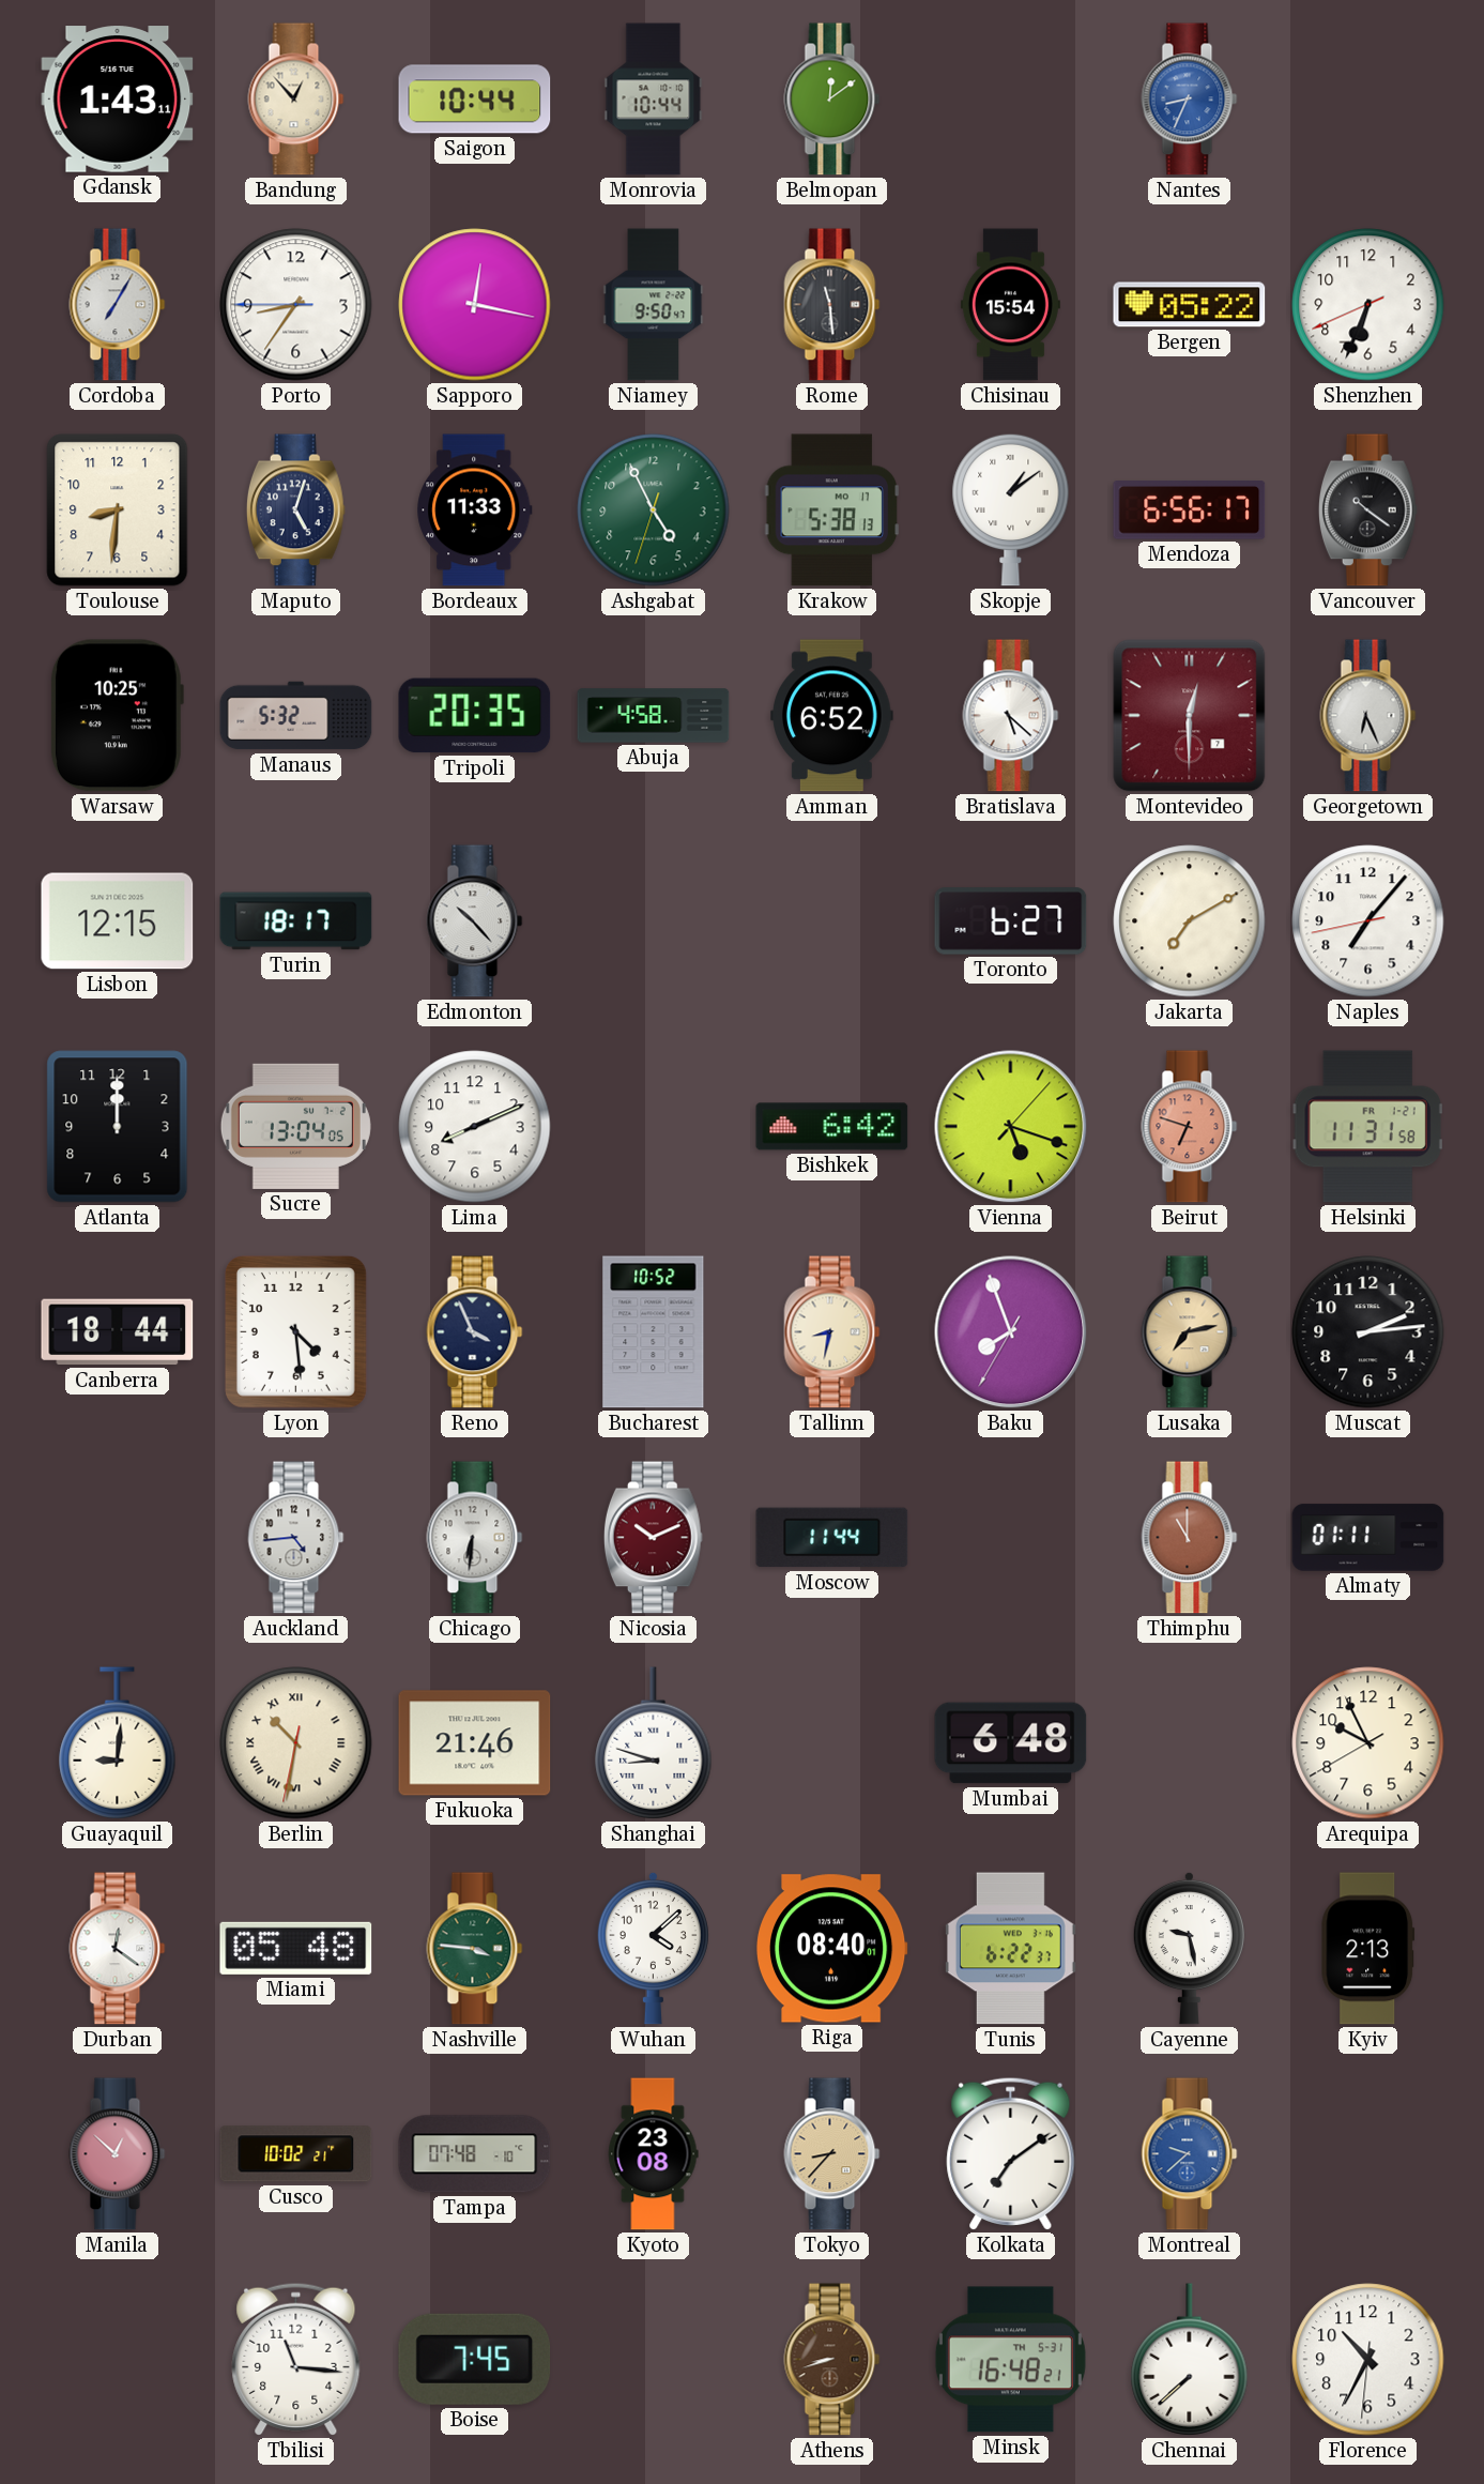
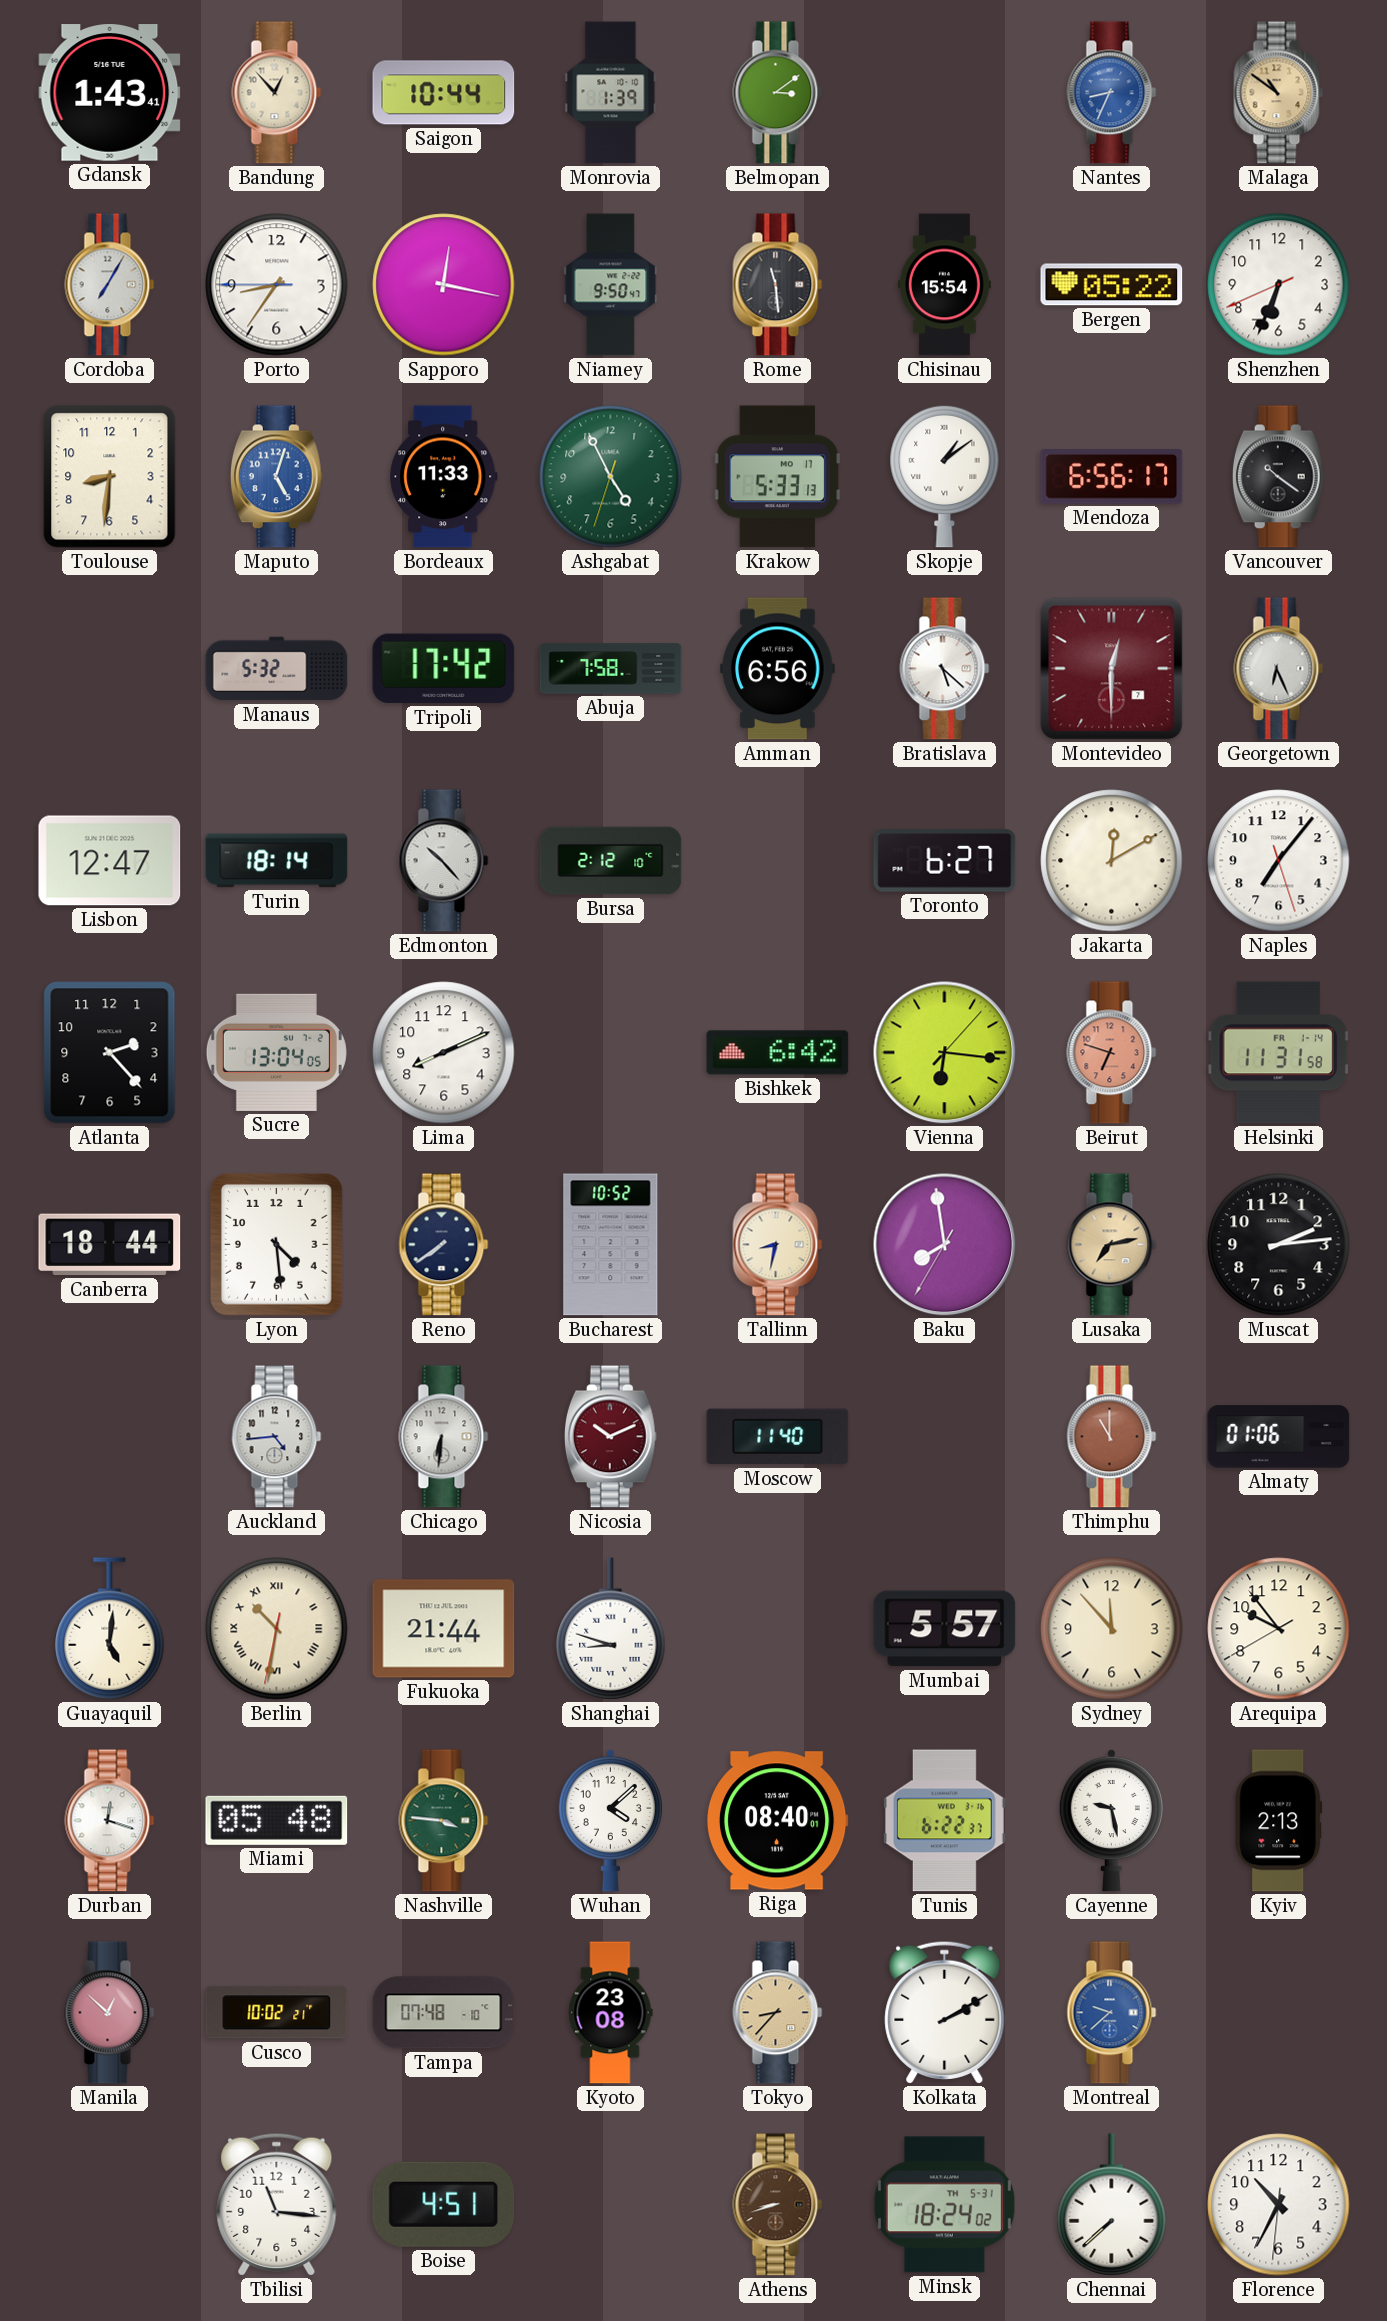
Gdansk: 1:43:11 -> 1:43:41
Monrovia: 10:44 -> 1:39
Belmopan: 12:09 -> 3:09
Malaga: none -> 10:51
Maputo dial: navy -> blue
Krakow: 5:38 -> 5:33
Warsaw: 10:25 -> none
Tripoli: 20:35 -> 17:42
Abuja: 4:58 -> 7:58
Amman: 6:52 -> 6:56
Lisbon: 12:15 -> 12:47
Turin: 18:17 -> 18:14
Bursa: none -> 2:12
Jakarta: 7:10 -> 12:10
Naples: 7:06:43 -> 7:06:27
Atlanta: 12:00 -> 2:23
Vienna: 5:18 -> 6:16
Helsinki date: FR 1-21 -> FR 1-14
Reno: 3:56 -> 7:39
Baku: 7:56 -> 7:58
Moscow: 11:44 -> 11:40
Almaty: 01:11 -> 01:06
Guayaquil: 9:01 -> 5:01
Fukuoka: 21:46 -> 21:44
Mumbai: 6:48 -> 5:57
Sydney: none -> 11:53
Arequipa: 9:55 -> 9:53
Durban: 12:21 -> 12:18
Kolkata: 7:09 -> 2:10
Boise: 7:45 -> 4:51
Minsk: 16:48 -> 18:24
